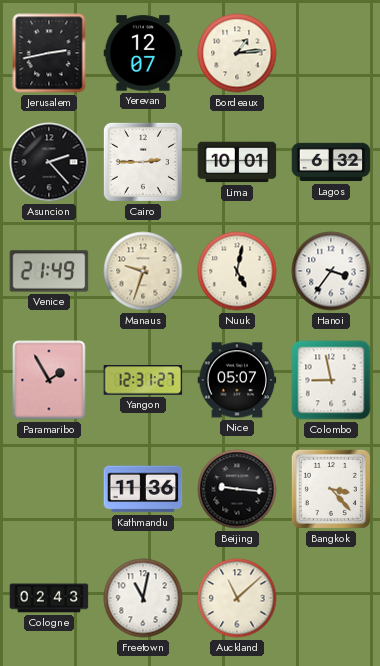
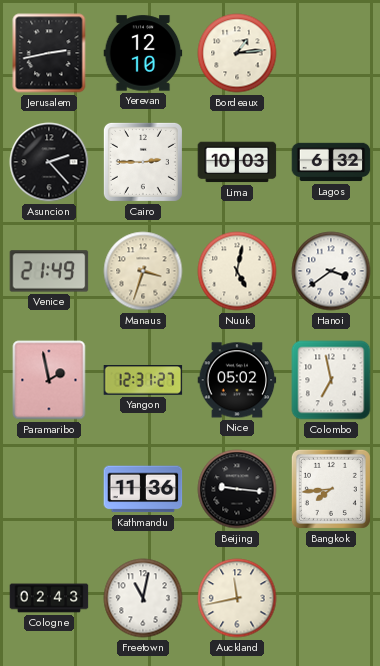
Yerevan: 12:07 -> 12:10
Lima: 10:01 -> 10:03
Manaus: 9:33 -> 3:33
Hanoi: 3:36 -> 3:39
Paramaribo: 1:55 -> 1:58
Nice: 05:07 -> 05:02
Colombo: 8:58 -> 6:58
Bangkok: 3:23 -> 7:44
Auckland: 11:08 -> 11:43
